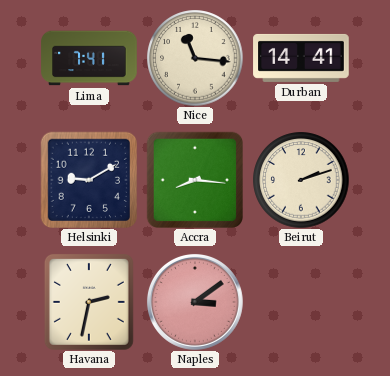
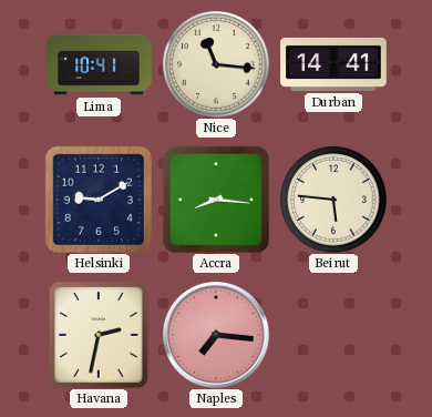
Lima: 7:41 -> 10:41
Beirut: 2:12 -> 5:46
Naples: 3:09 -> 7:16
